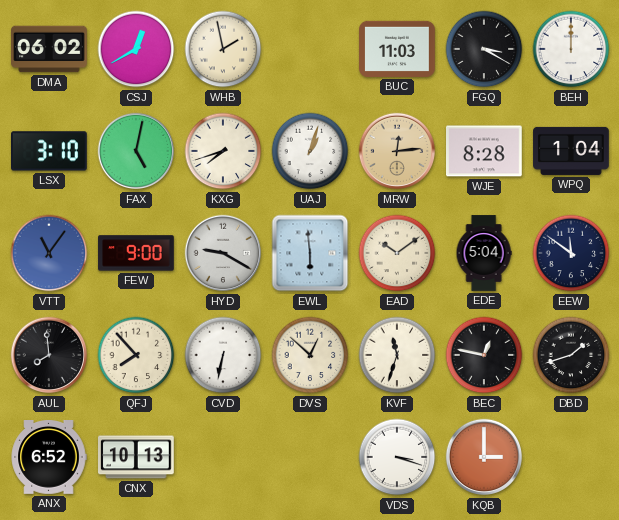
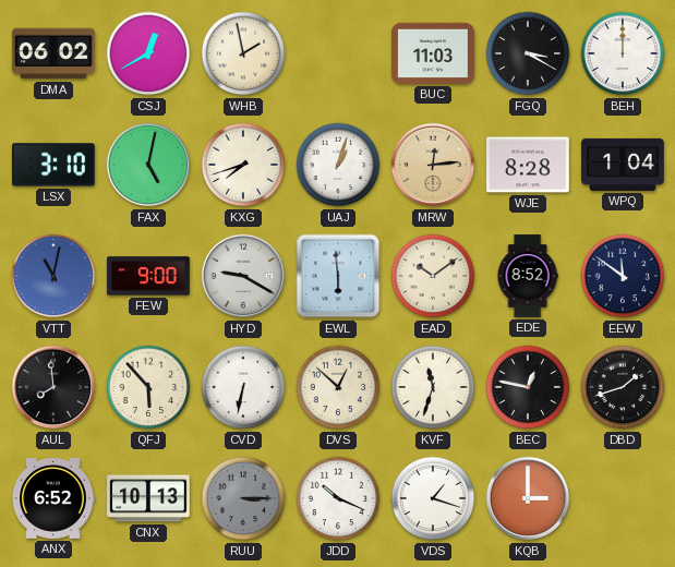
VTT: 11:06 -> 11:02
EDE: 5:04 -> 8:52
QFJ: 7:53 -> 5:53
RUU: none -> 3:15
JDD: none -> 10:19
VDS: 3:18 -> 1:18
